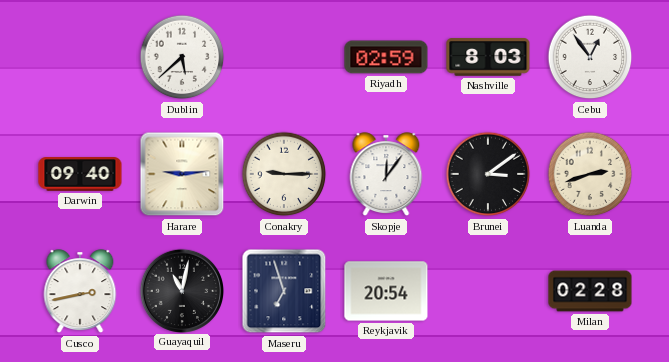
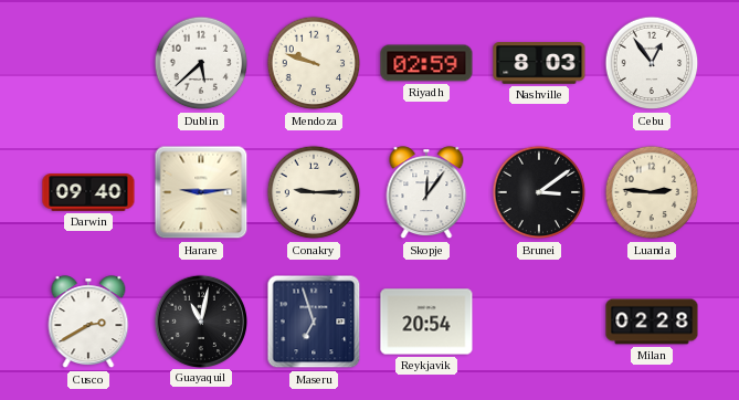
Mendoza: none -> 9:48
Luanda: 2:42 -> 2:46
Cusco: 2:43 -> 2:40
